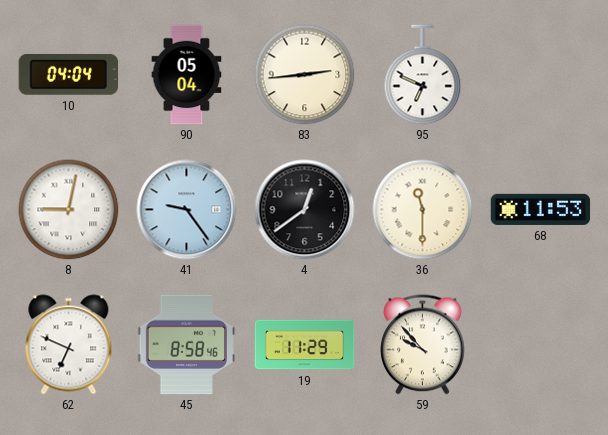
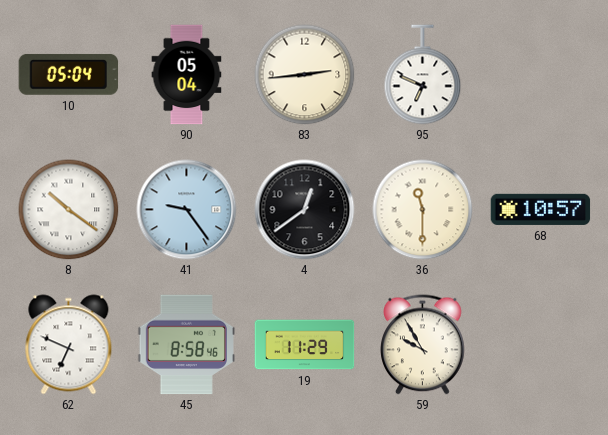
10: 04:04 -> 05:04
8: 9:02 -> 10:21
68: 11:53 -> 10:57
59: 9:53 -> 9:55
